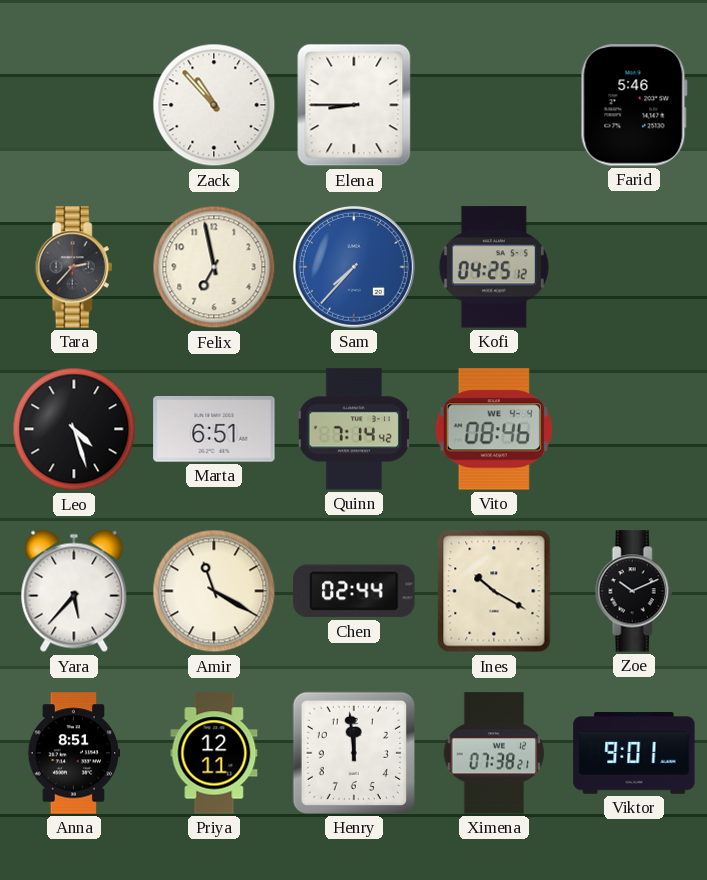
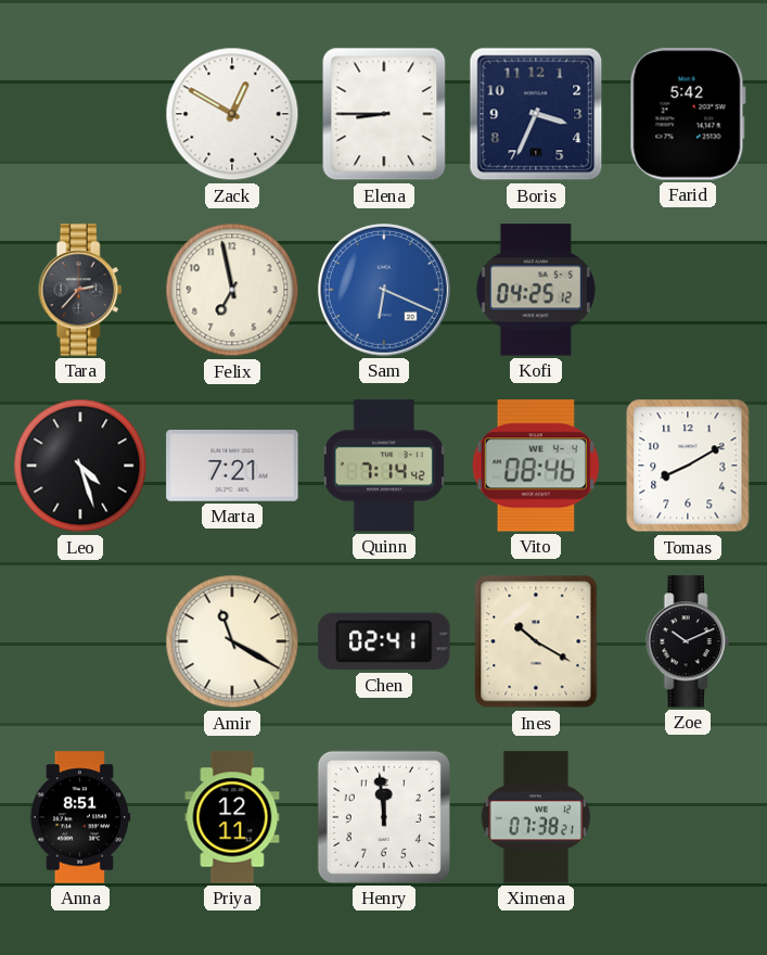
Zack: 10:53 -> 12:50
Boris: none -> 3:34
Farid: 5:46 -> 5:42
Sam: 7:37 -> 6:19
Marta: 6:51 -> 7:21
Tomas: none -> 8:10
Yara: 5:37 -> none
Chen: 02:44 -> 02:41
Viktor: 9:01 -> none
